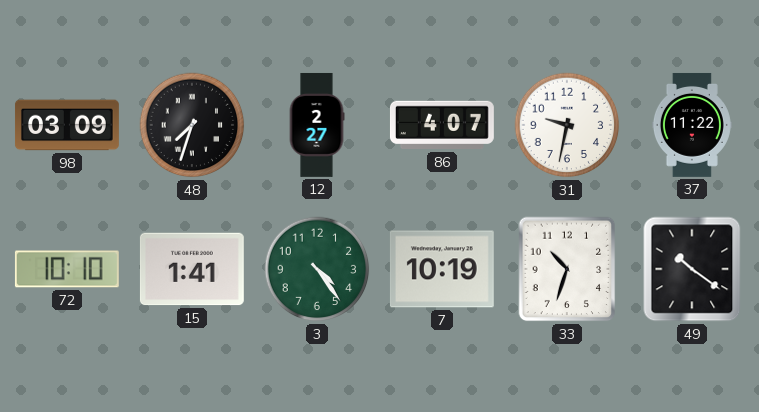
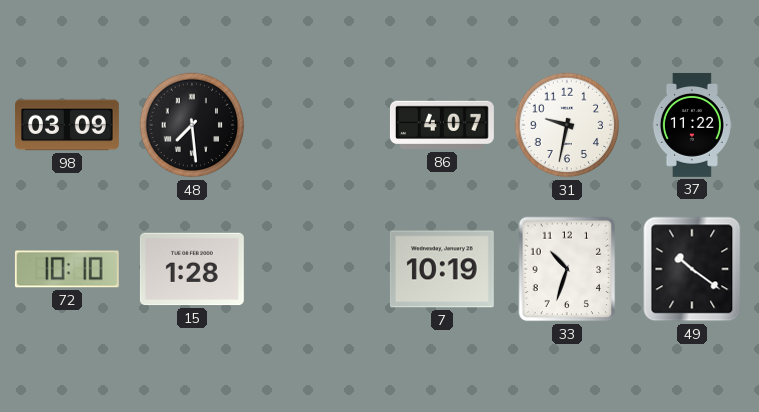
48: 7:33 -> 7:29
12: 2:27 -> none
15: 1:41 -> 1:28
3: 4:24 -> none
